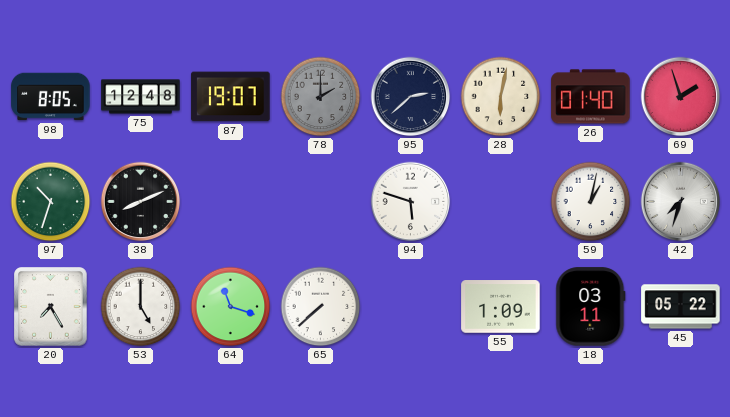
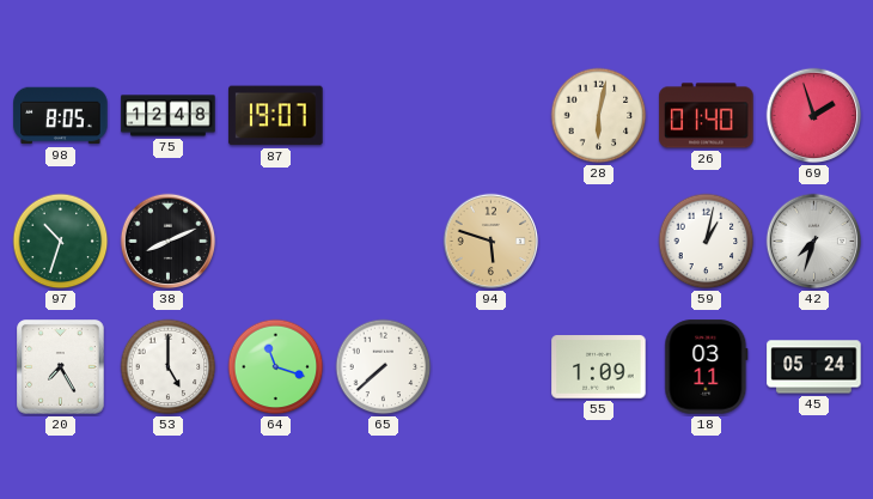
78: 2:00 -> none
95: 2:38 -> none
94 dial: white -> champagne
45: 05:22 -> 05:24
